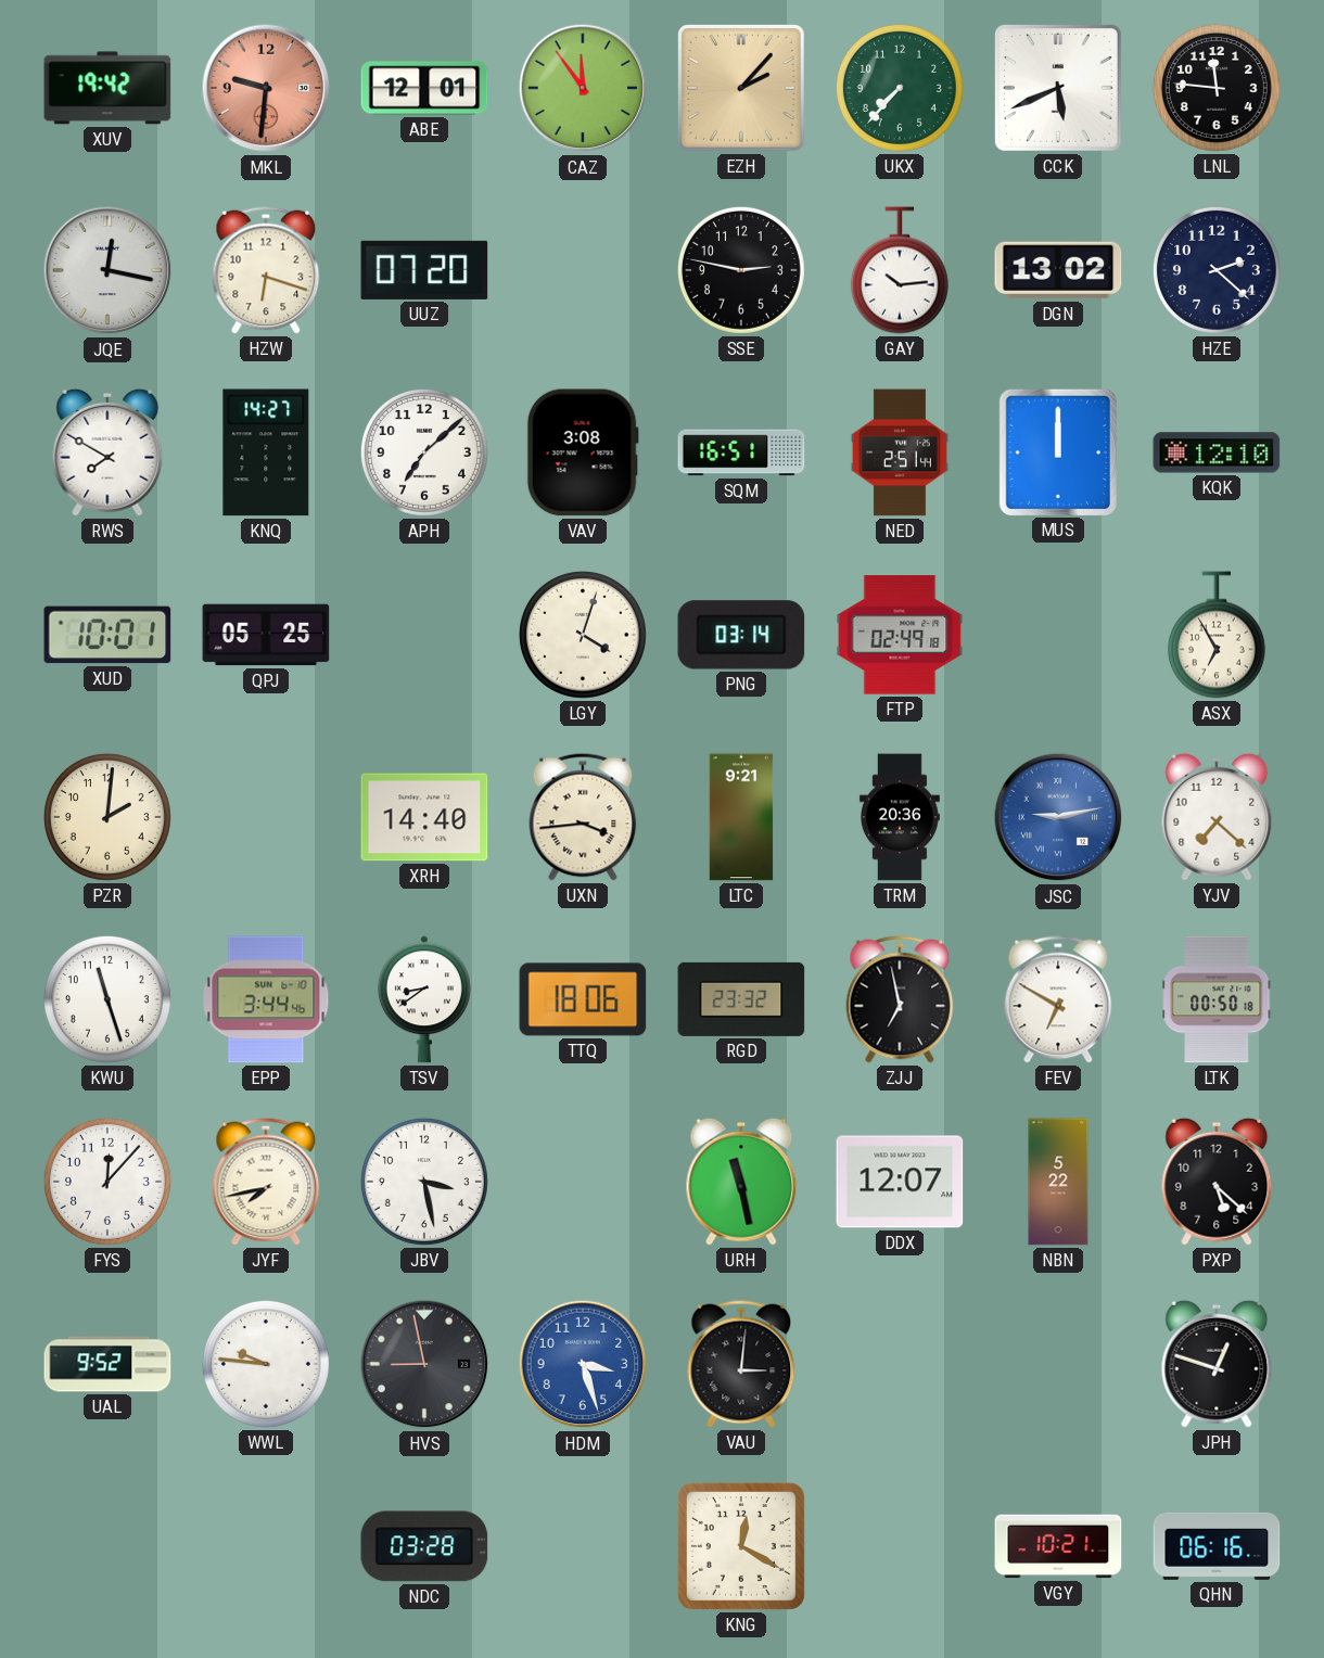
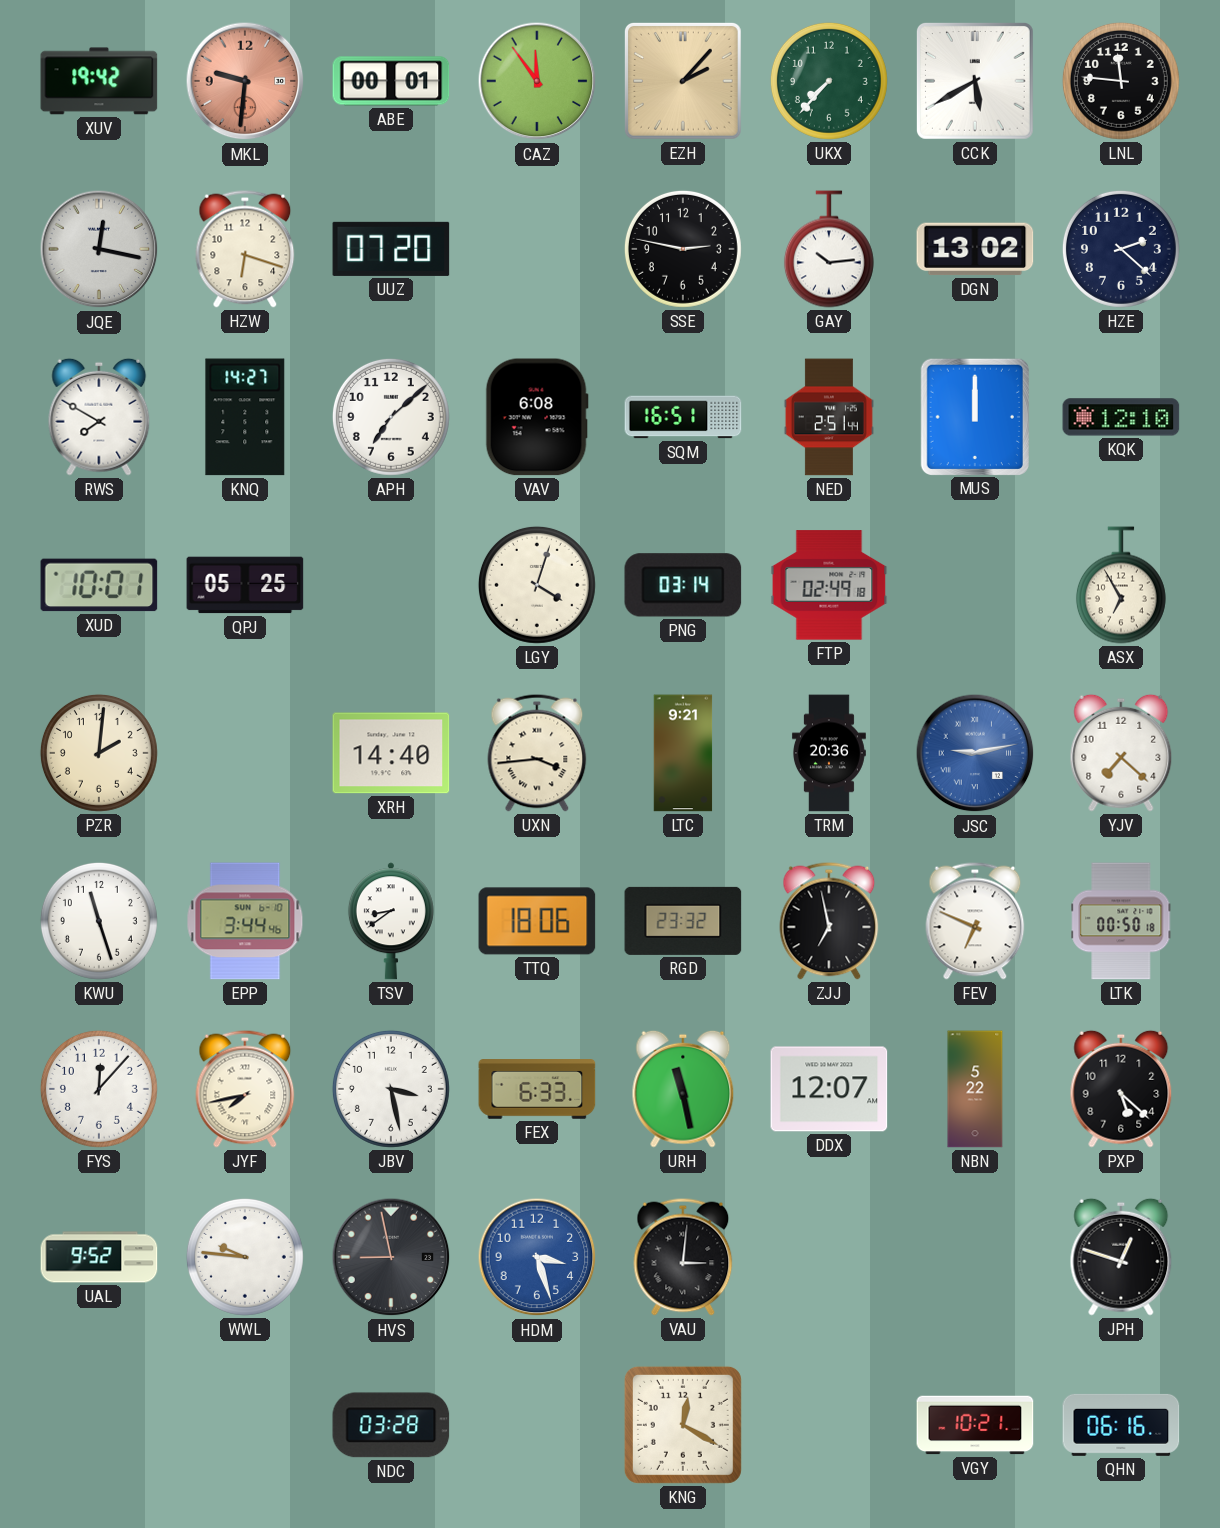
ABE: 12:01 -> 00:01
CCK: 5:41 -> 5:40
VAV: 3:08 -> 6:08
FEV: 6:50 -> 6:49
FEX: none -> 6:33
